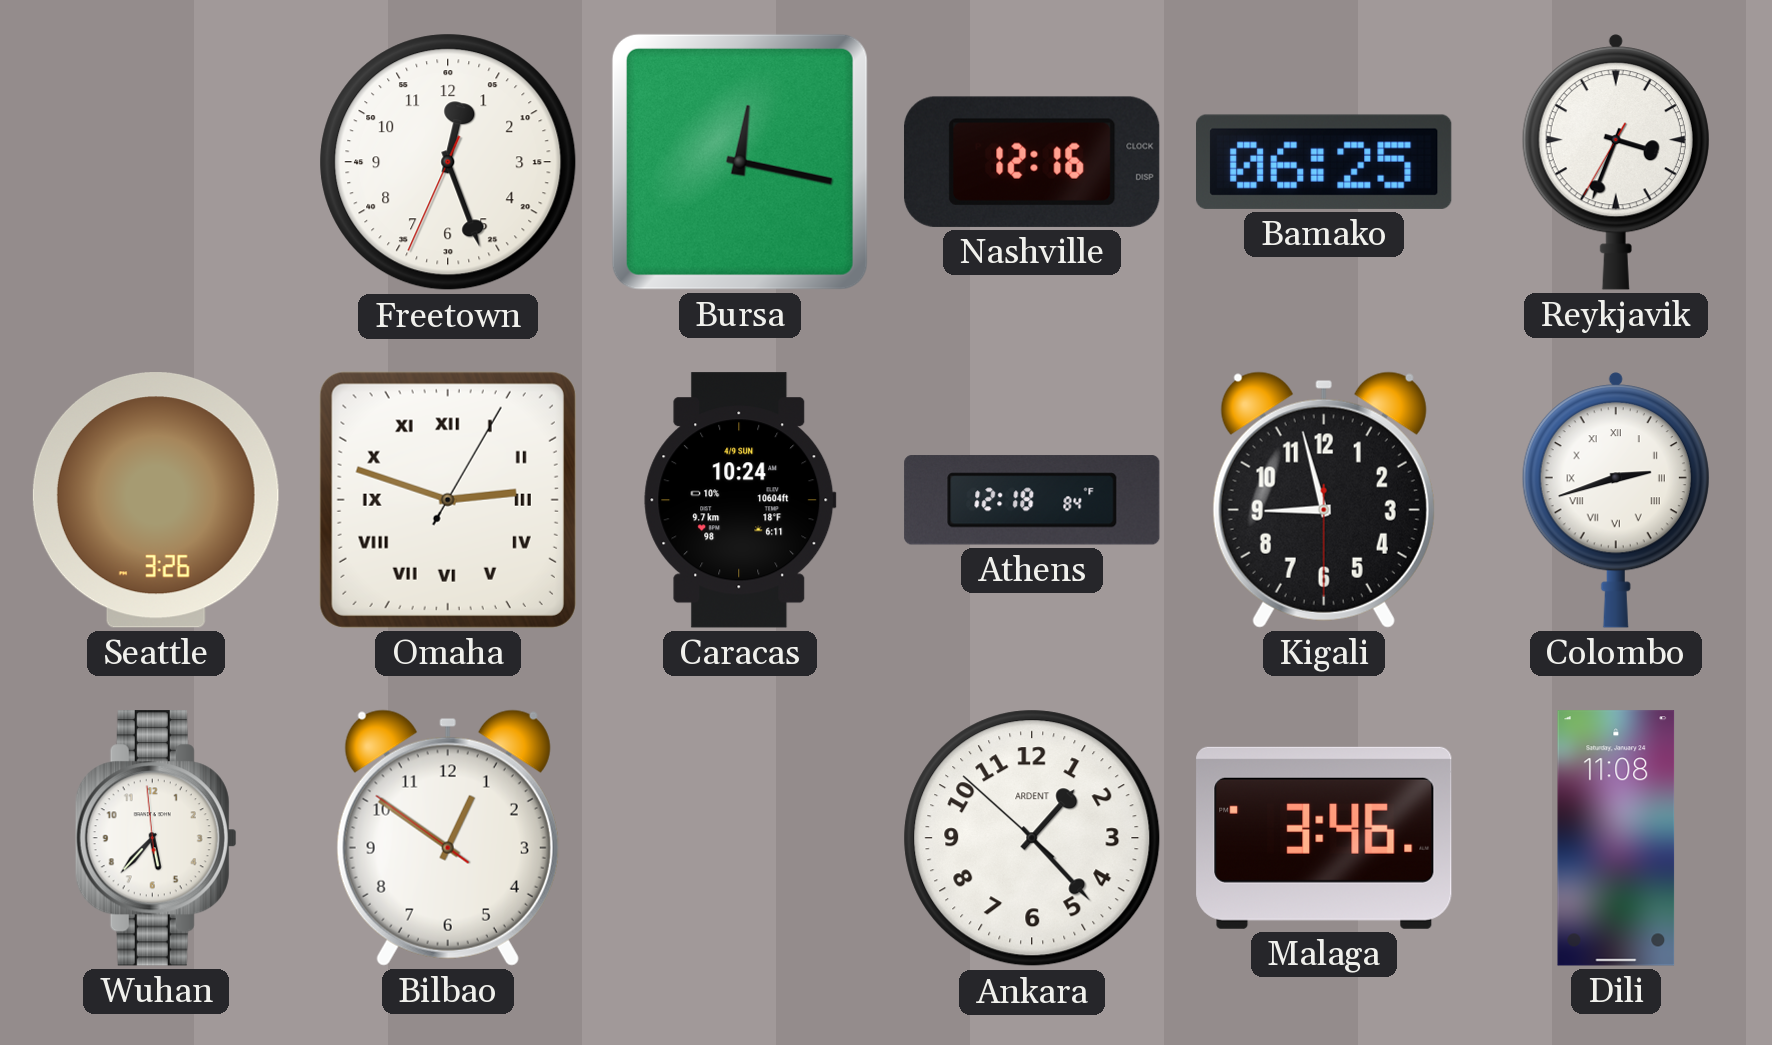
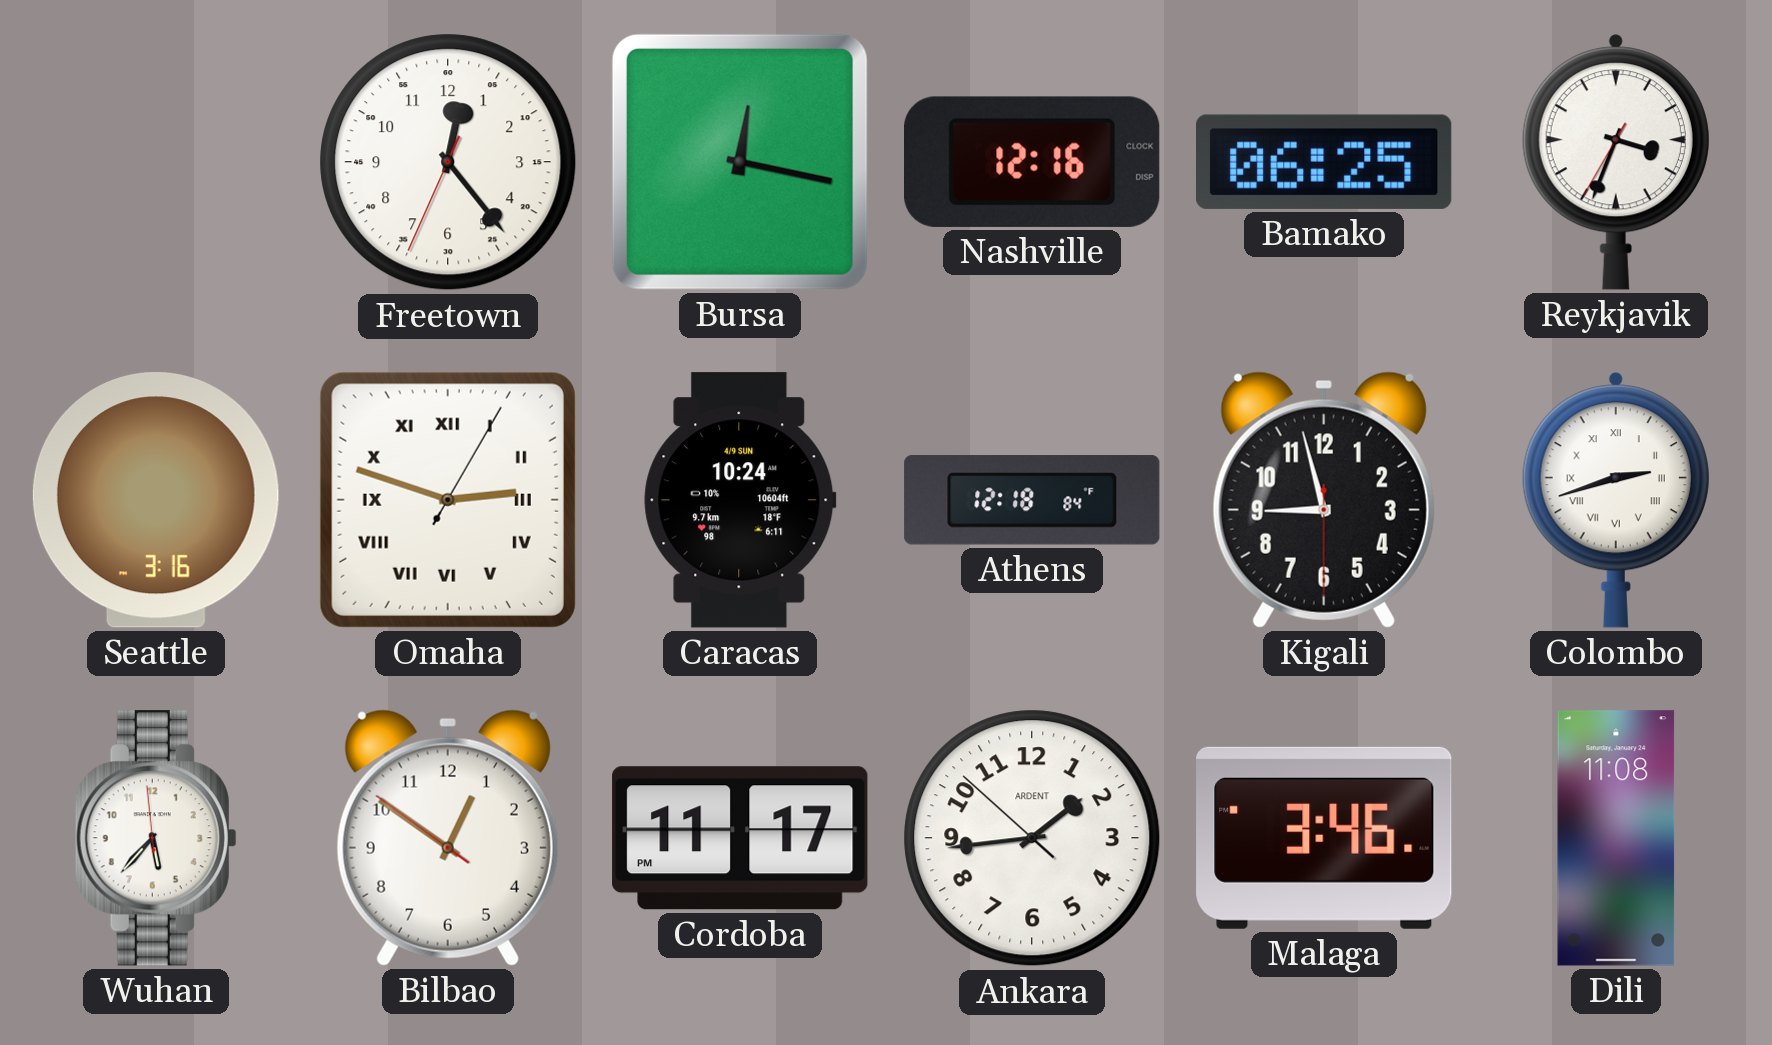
Freetown: 12:26 -> 12:23
Seattle: 3:26 -> 3:16
Cordoba: none -> 11:17
Ankara: 1:22 -> 1:43
